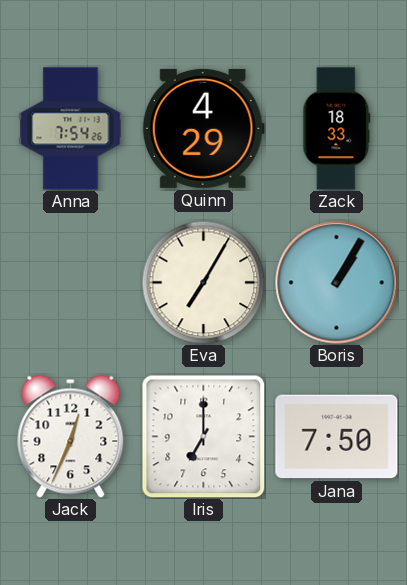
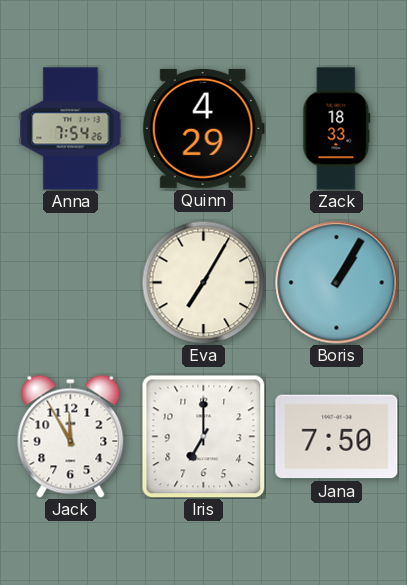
Jack: 12:34 -> 11:55
